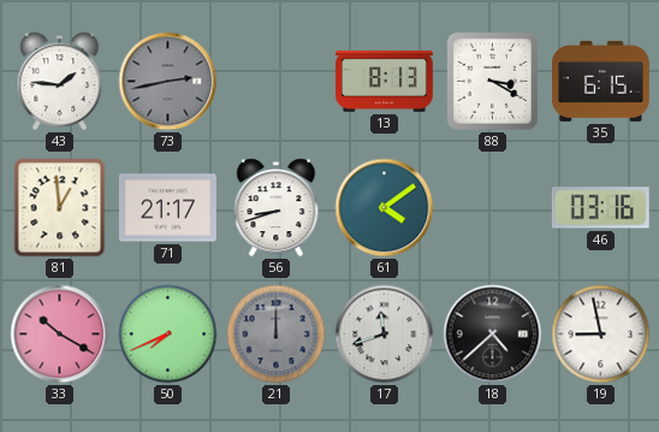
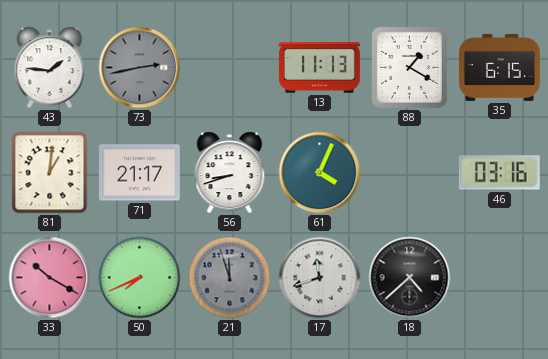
13: 8:13 -> 11:13
88: 3:20 -> 1:20
81: 12:59 -> 1:01
61: 4:09 -> 4:04
21: 12:00 -> 11:57
19: 8:58 -> none
